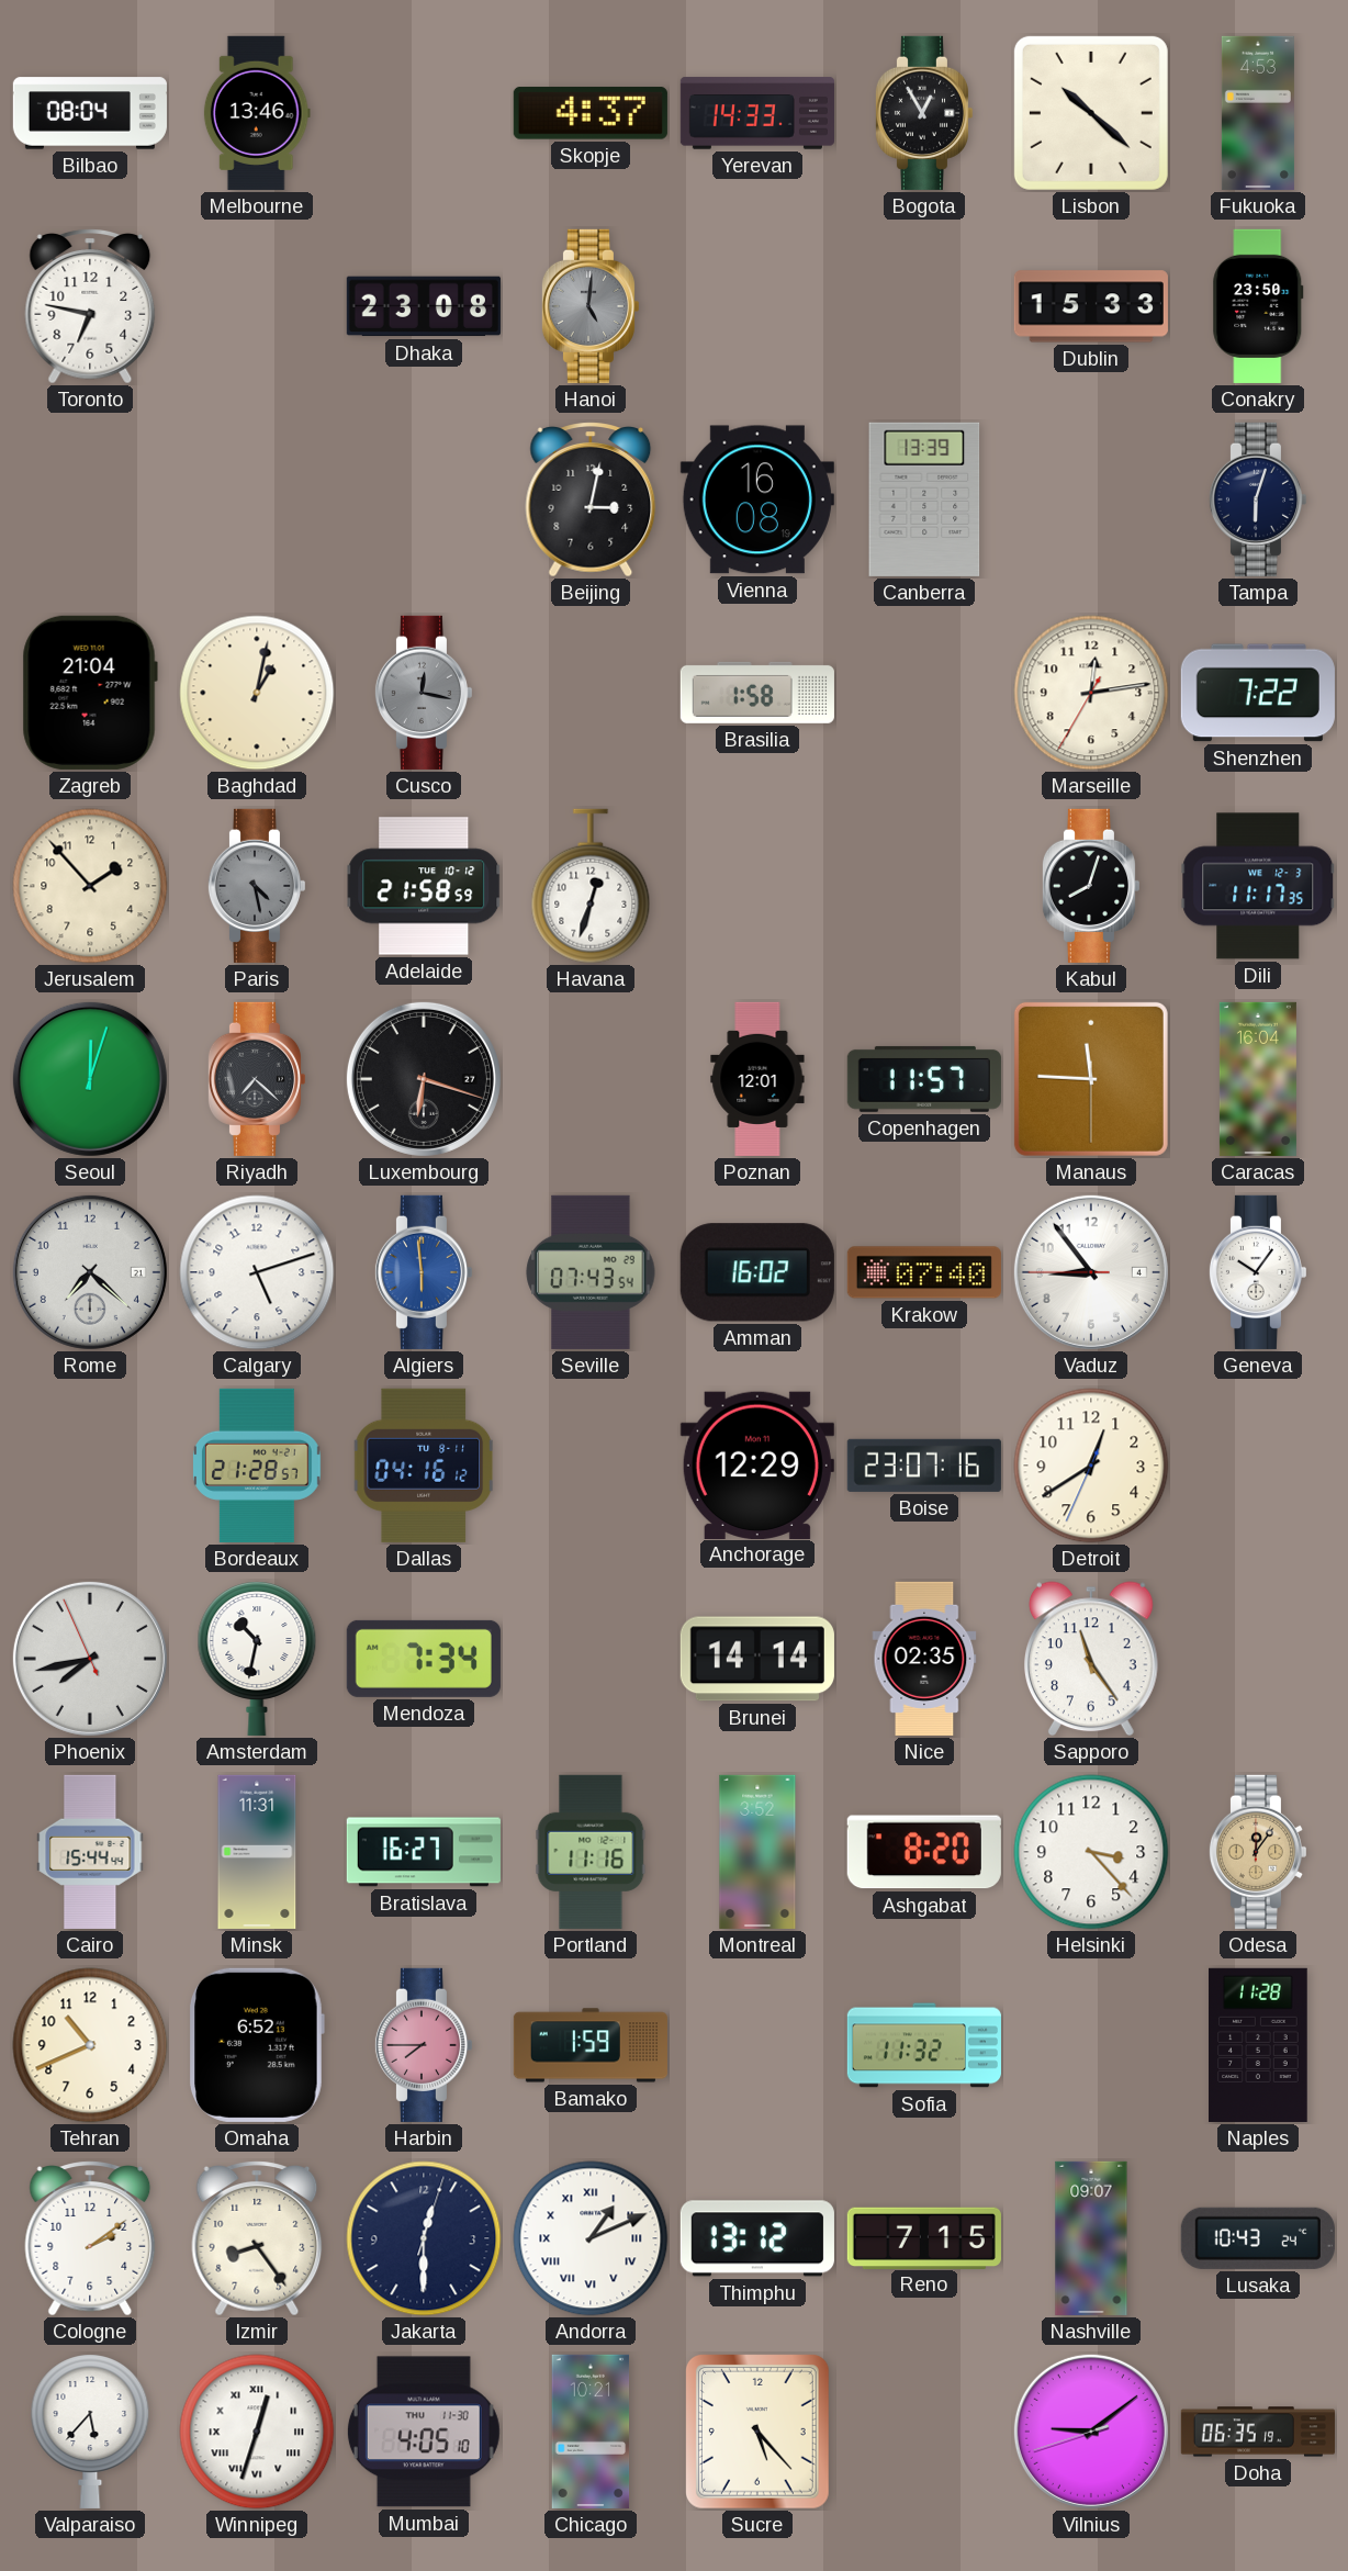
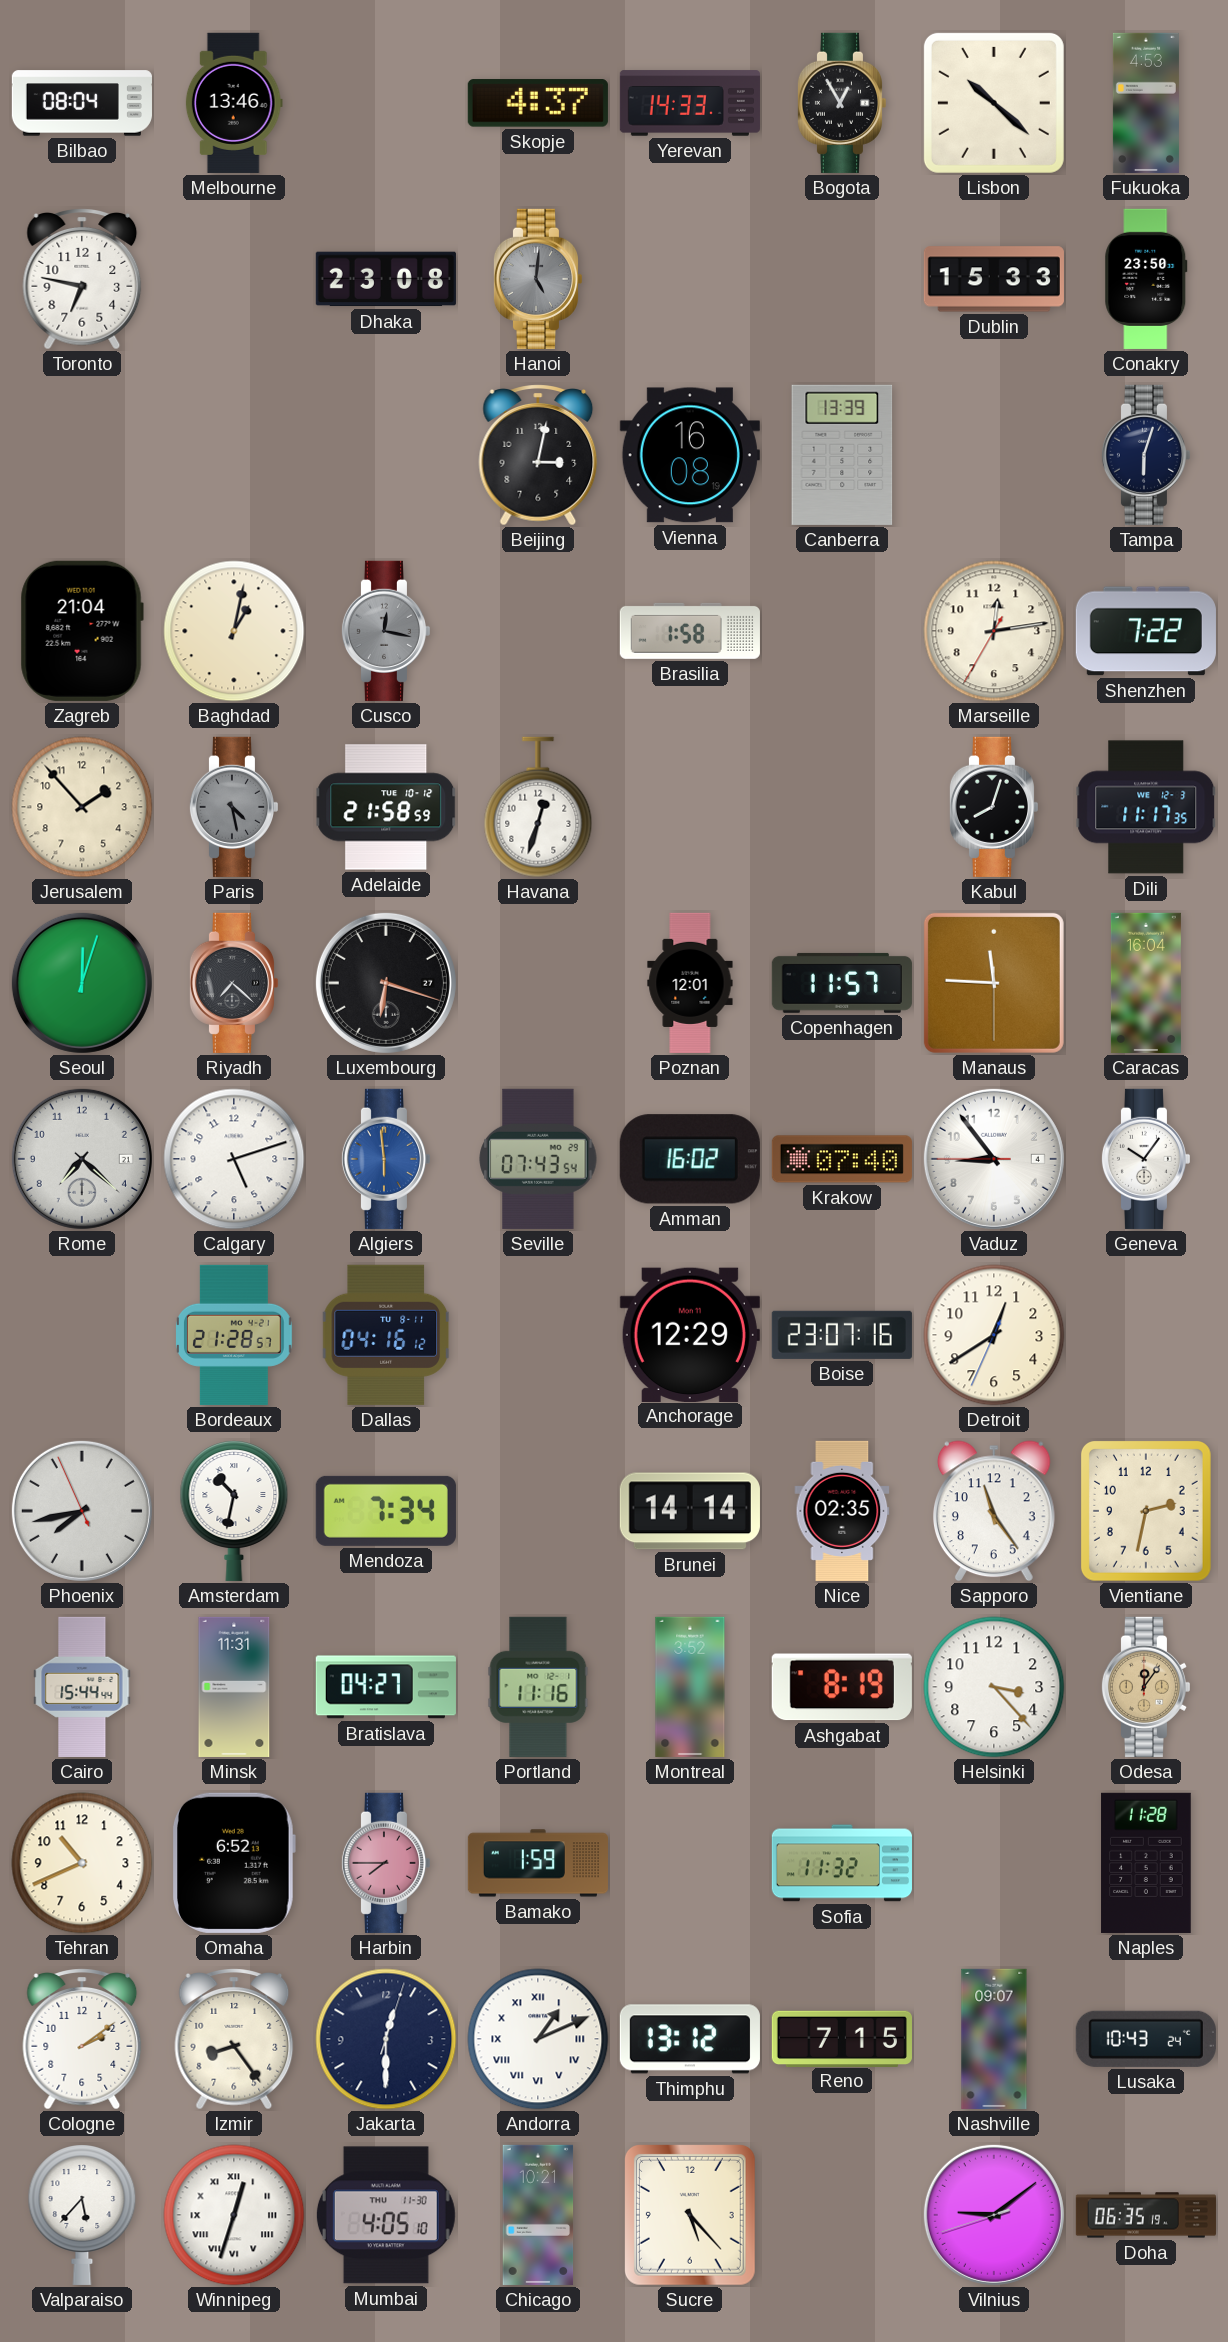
Vientiane: none -> 2:32
Bratislava: 16:27 -> 04:27
Ashgabat: 8:20 -> 8:19
